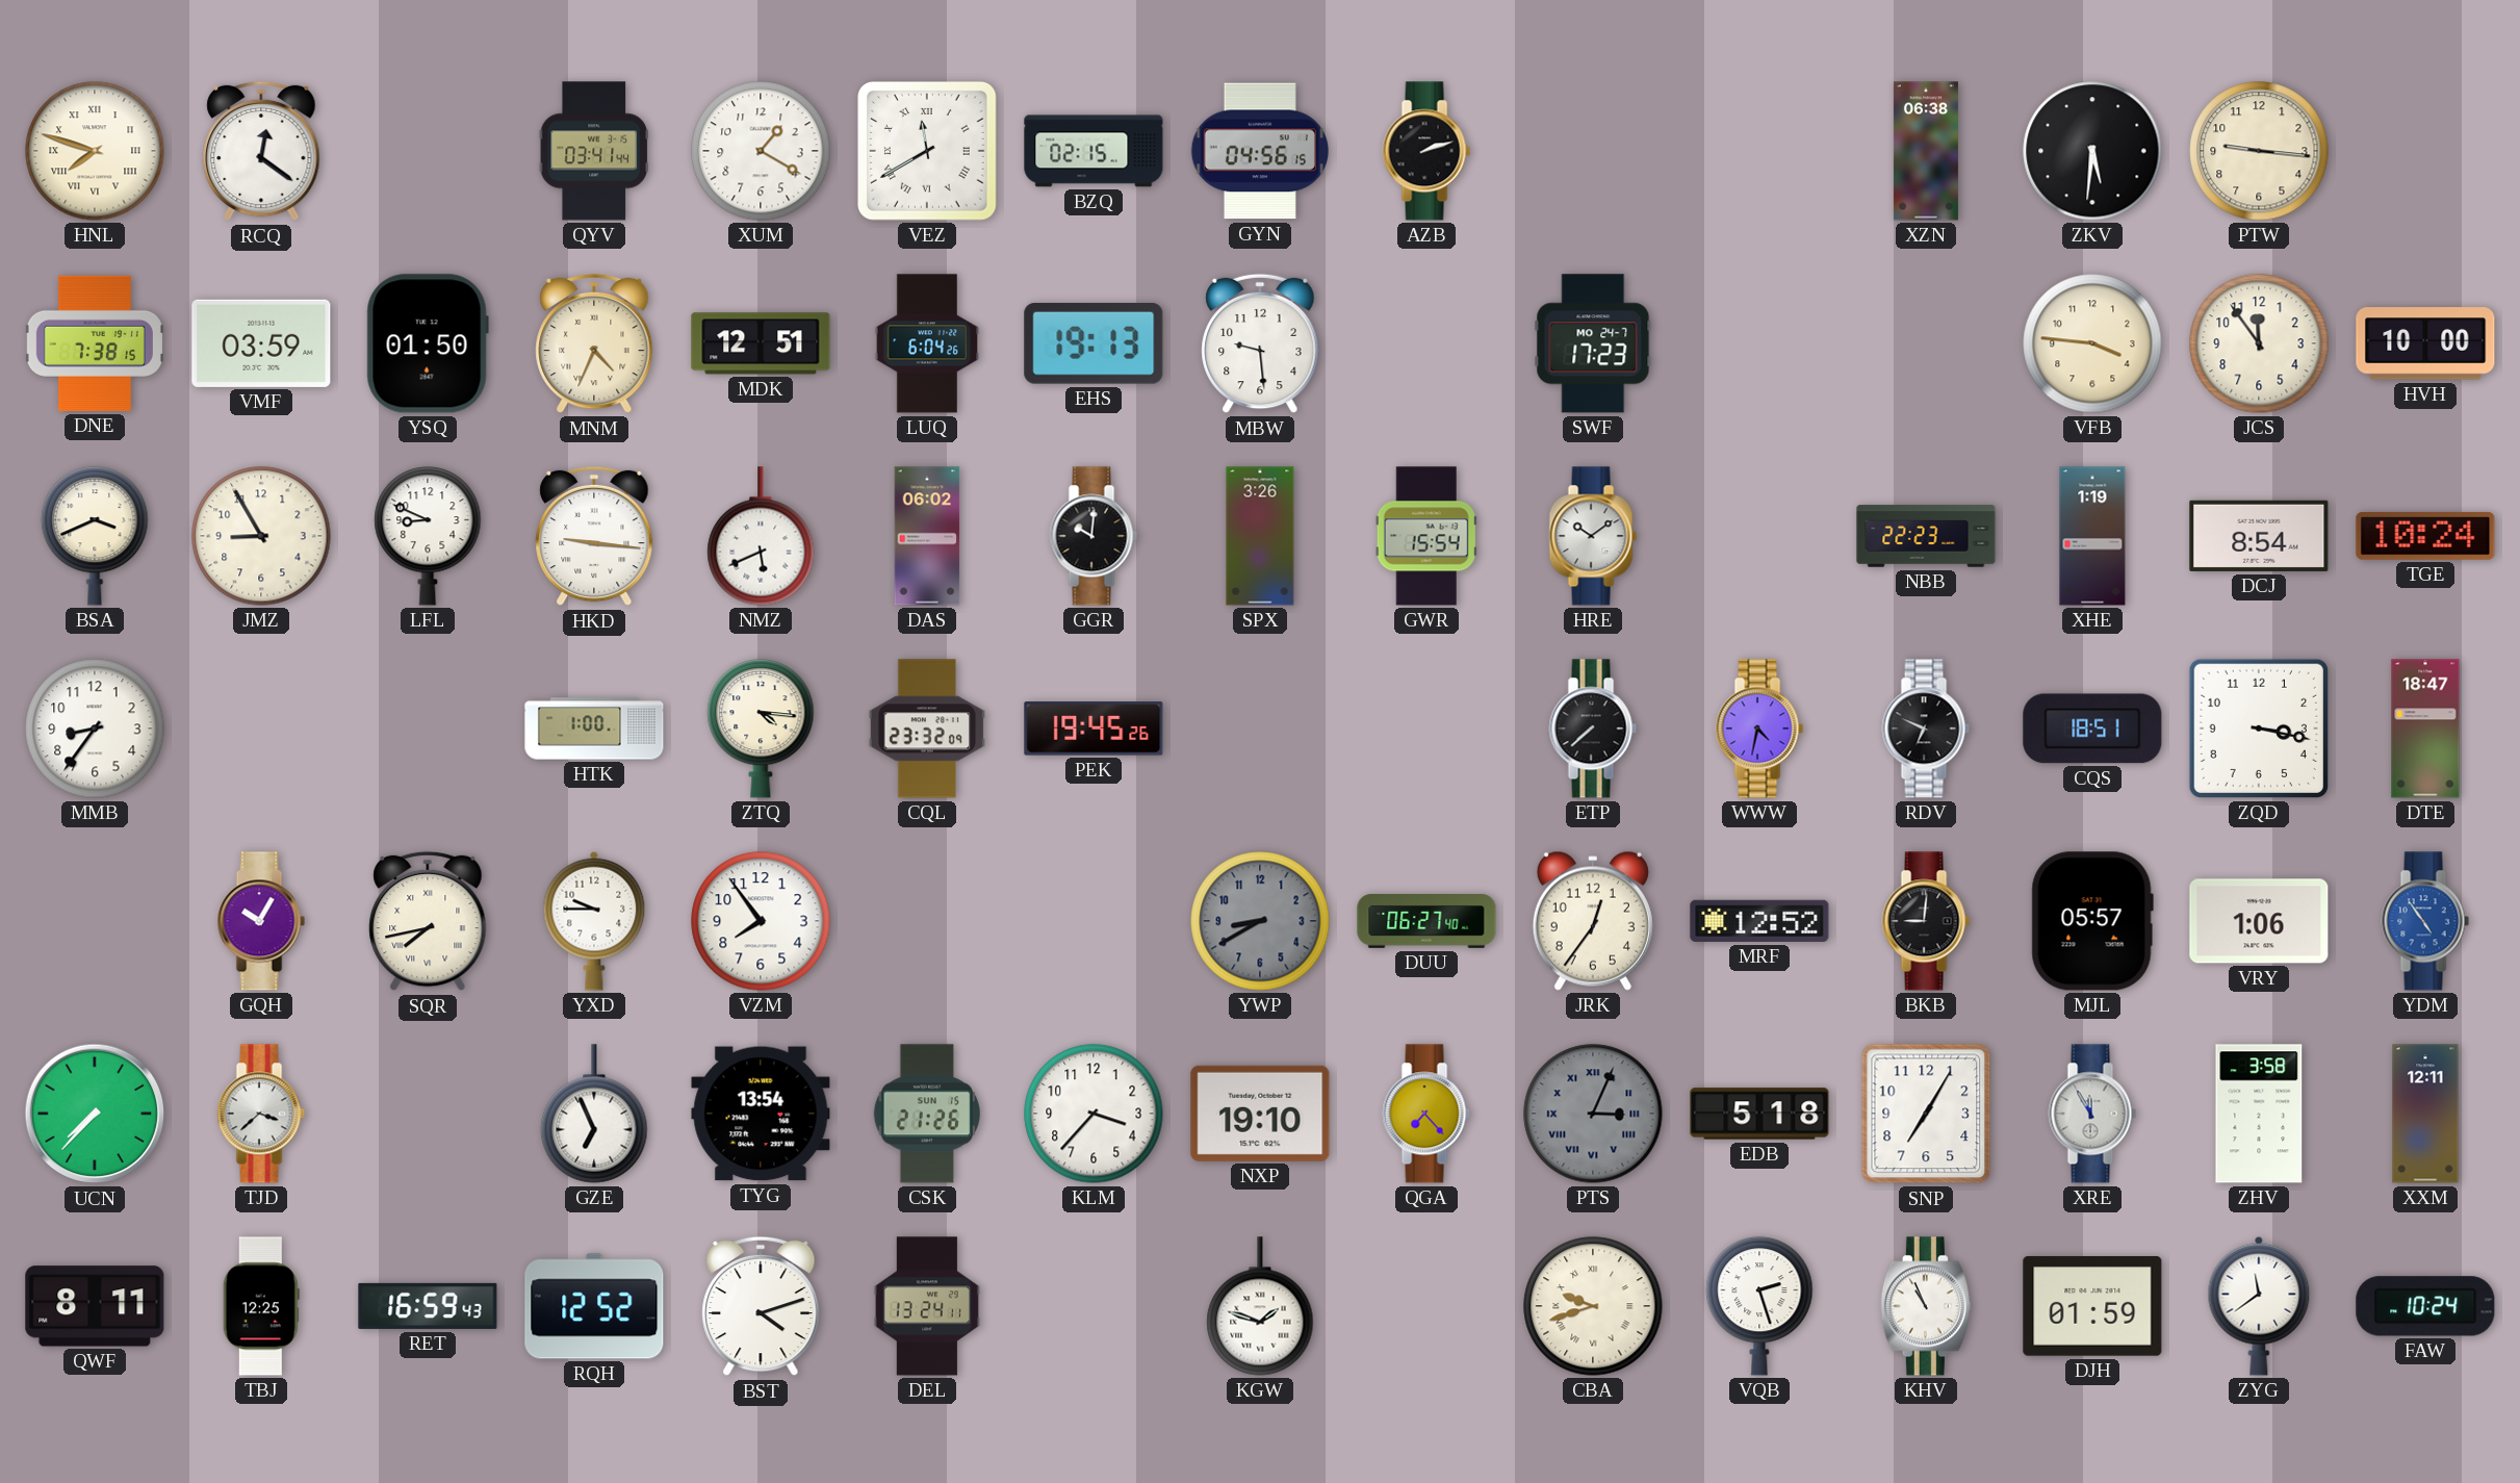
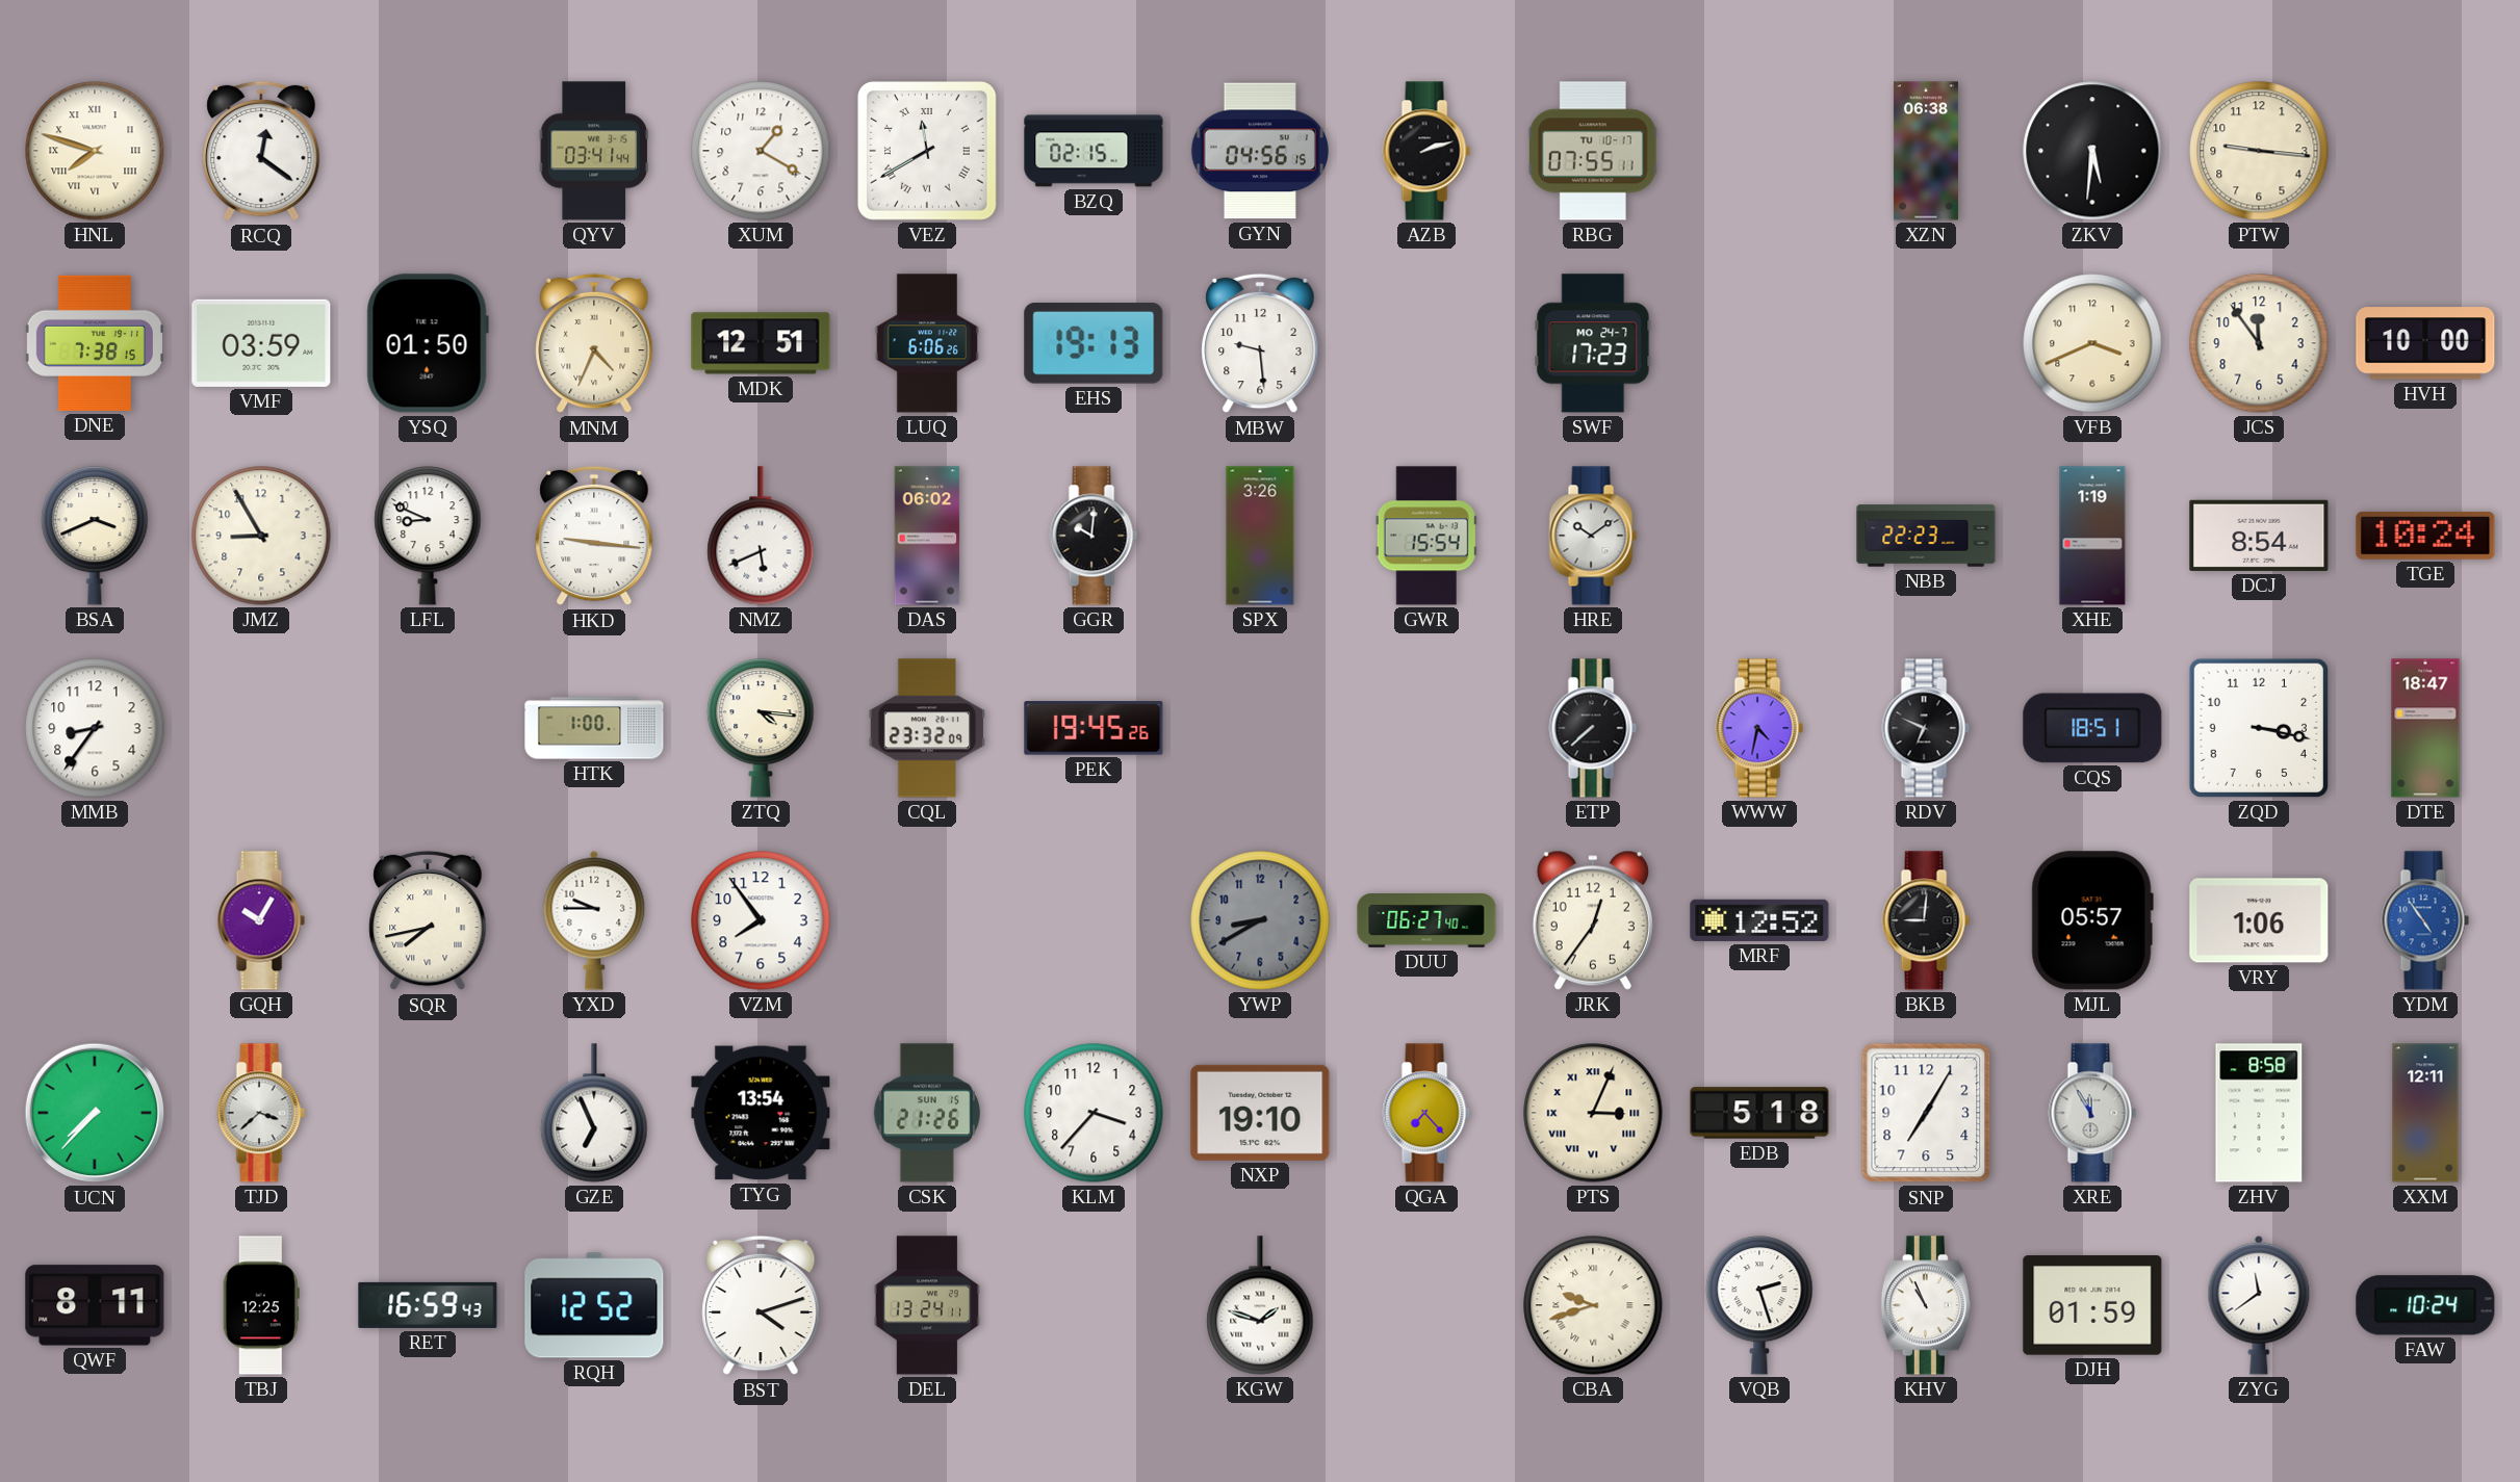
RBG: none -> 07:55
LUQ: 6:04 -> 6:06
VFB: 3:46 -> 3:41
PTS dial: grey -> cream
ZHV: 3:58 -> 8:58
